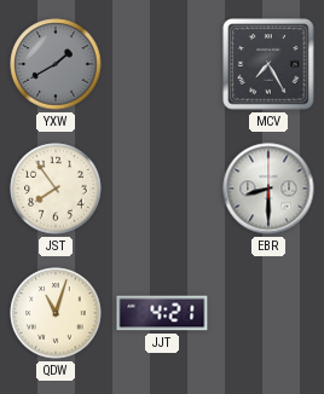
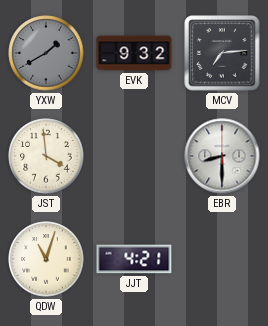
EVK: none -> 9:32
MCV: 7:25 -> 7:14
JST: 7:54 -> 3:59
